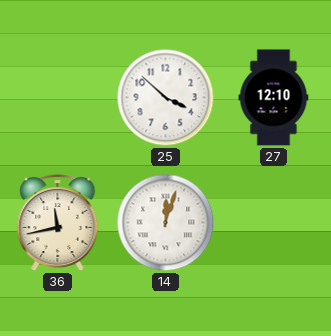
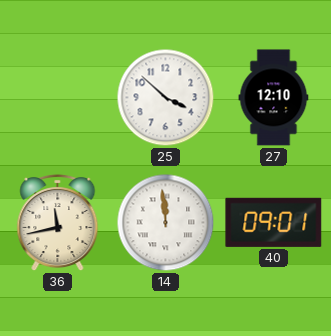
14: 12:03 -> 11:59
40: none -> 09:01
